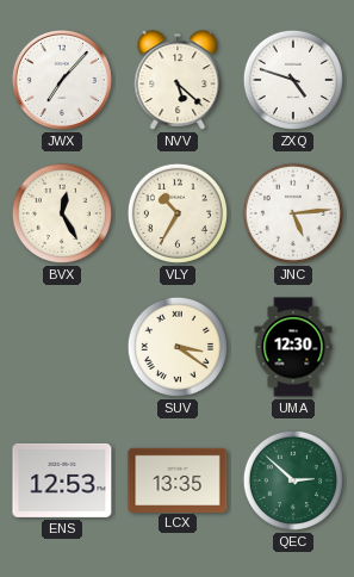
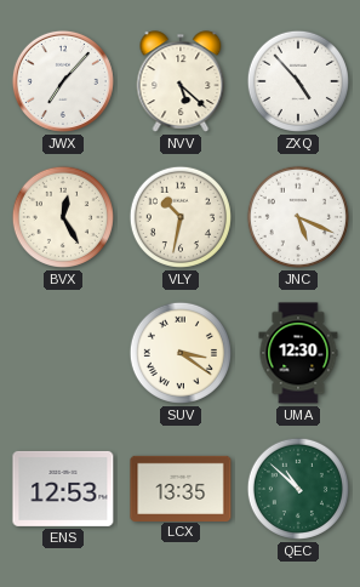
ZXQ: 4:48 -> 4:53
VLY: 10:35 -> 10:32
JNC: 5:14 -> 5:19
QEC: 2:52 -> 10:52
